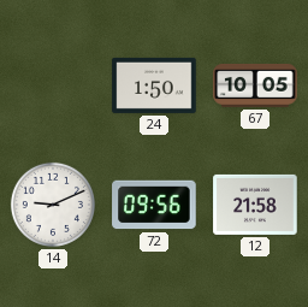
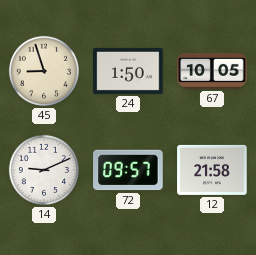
45: none -> 8:57
72: 09:56 -> 09:57
